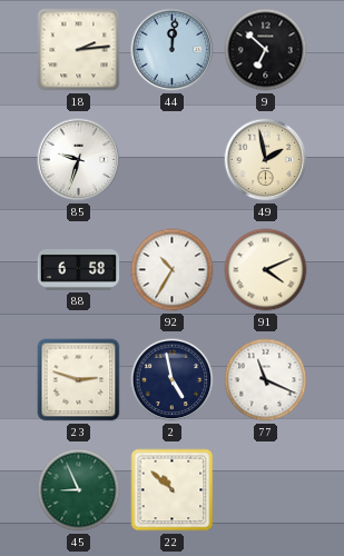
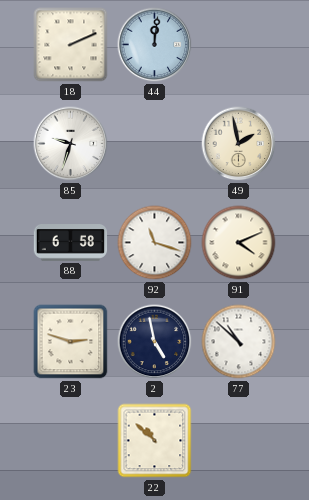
18: 2:14 -> 2:11
9: 6:52 -> none
92: 10:35 -> 11:18
77: 11:19 -> 10:52
45: 8:56 -> none
